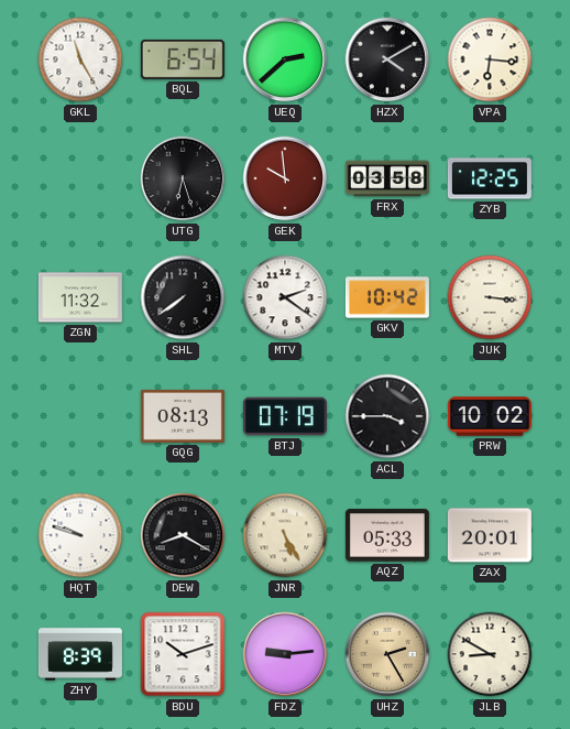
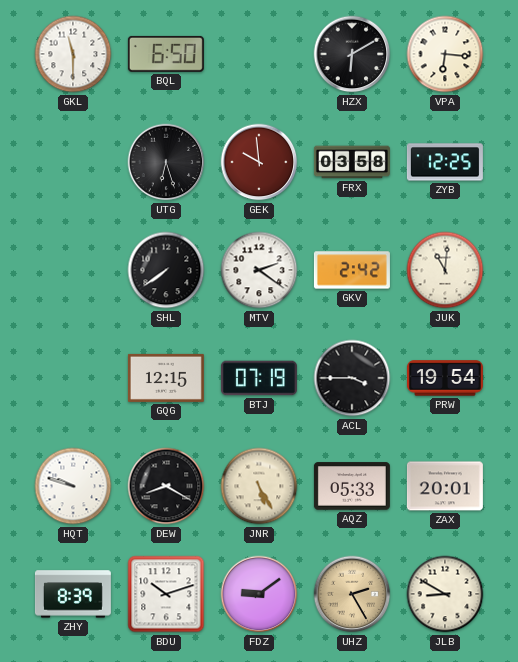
GKL: 11:25 -> 11:30
BQL: 6:54 -> 6:50
UEQ: 2:38 -> none
HZX: 4:10 -> 6:10
ZGN: 11:32 -> none
GKV: 10:42 -> 2:42
JUK: 3:16 -> 11:01
GQG: 08:13 -> 12:15
PRW: 10:02 -> 19:54
FDZ: 9:14 -> 9:09
